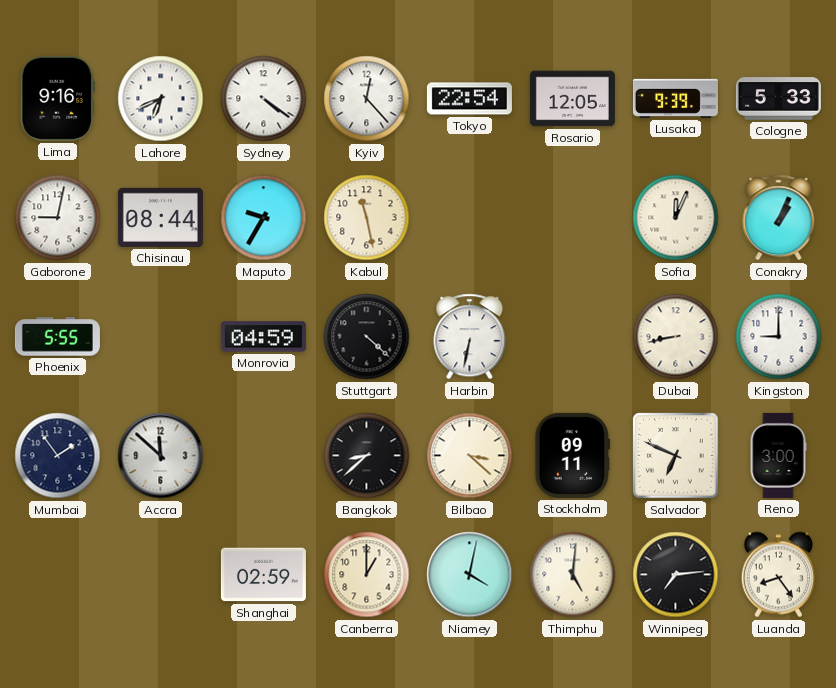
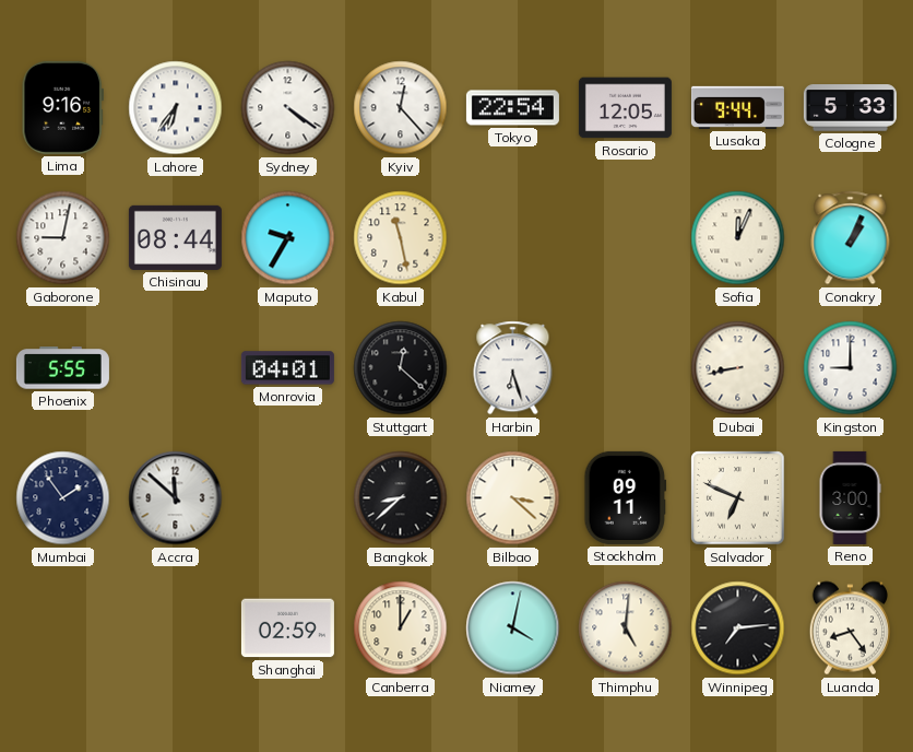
Lahore: 6:41 -> 6:36
Lusaka: 9:39 -> 9:44
Monrovia: 04:59 -> 04:01
Stuttgart: 4:22 -> 12:22
Harbin: 6:32 -> 6:27
